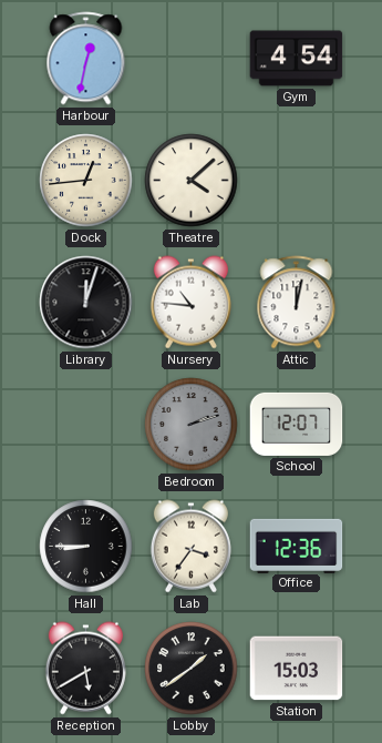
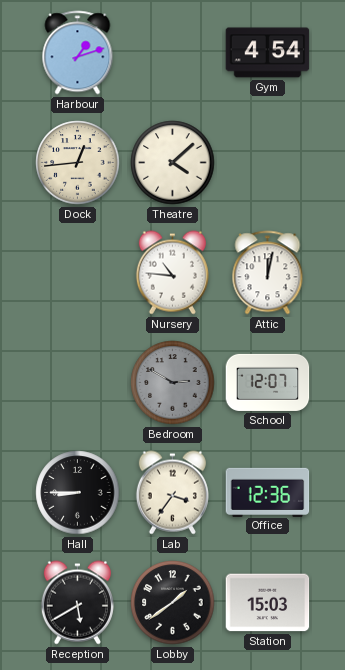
Harbour: 12:32 -> 1:12
Library: 12:03 -> none
Bedroom: 2:12 -> 2:50
